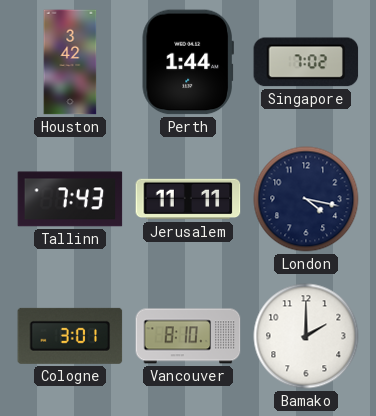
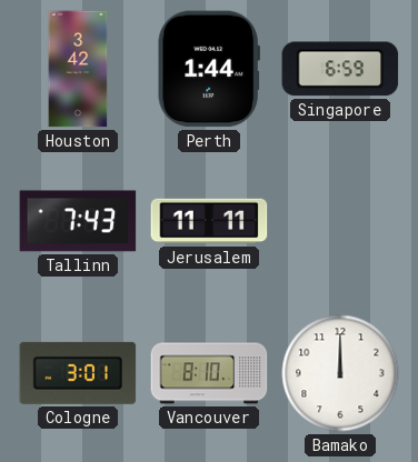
Singapore: 7:02 -> 6:59
London: 4:17 -> none
Bamako: 2:00 -> 12:00
